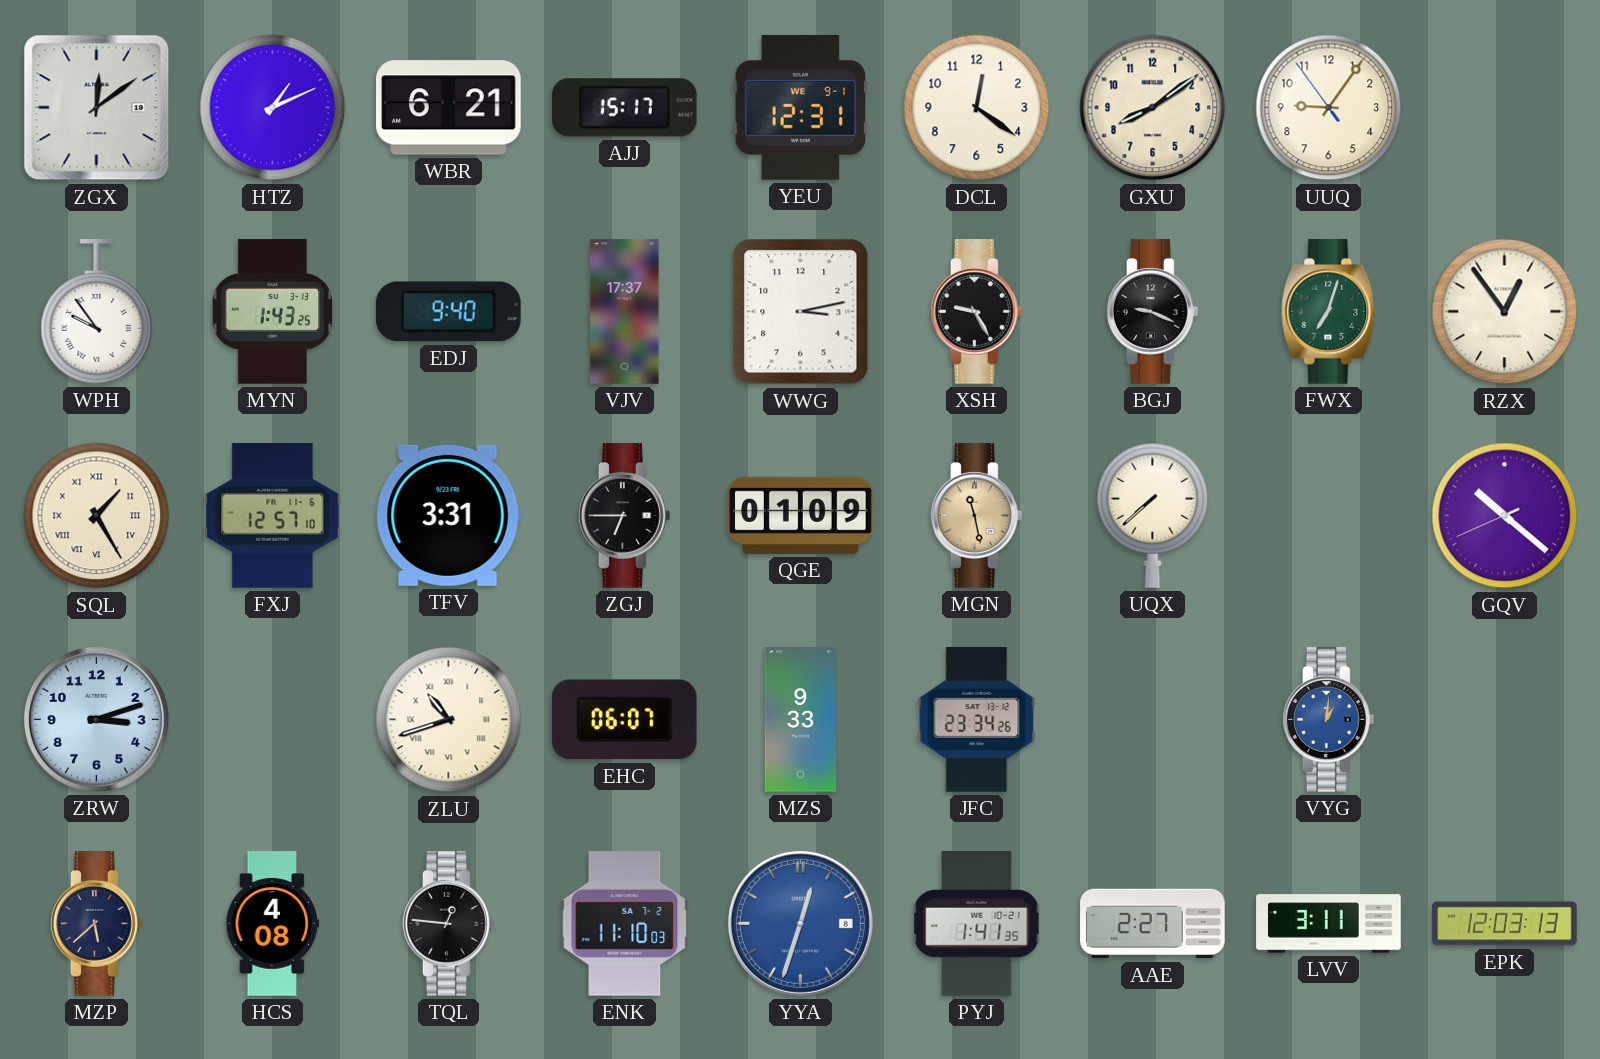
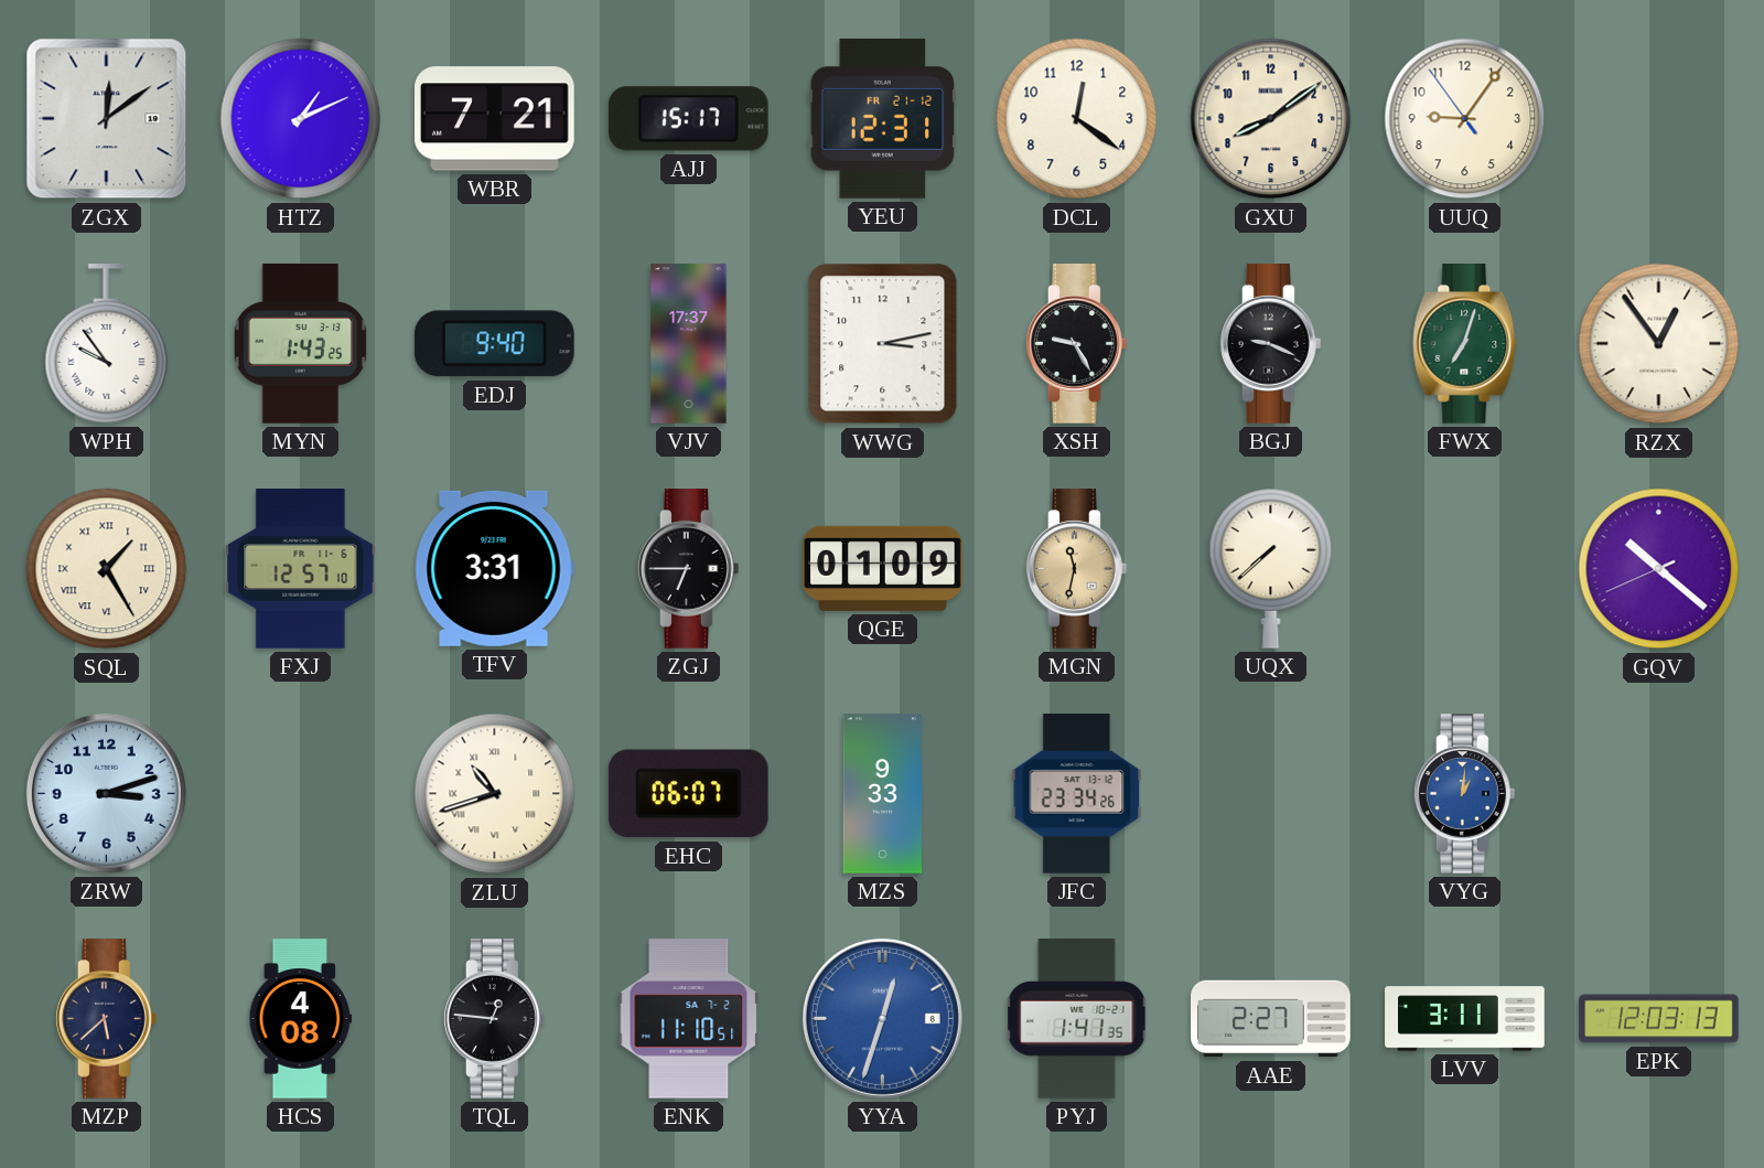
WBR: 6:21 -> 7:21
YEU date: WE 9-1 -> FR 21-12
MGN: 11:28 -> 11:32
ENK: 11:10:03 -> 11:10:51
